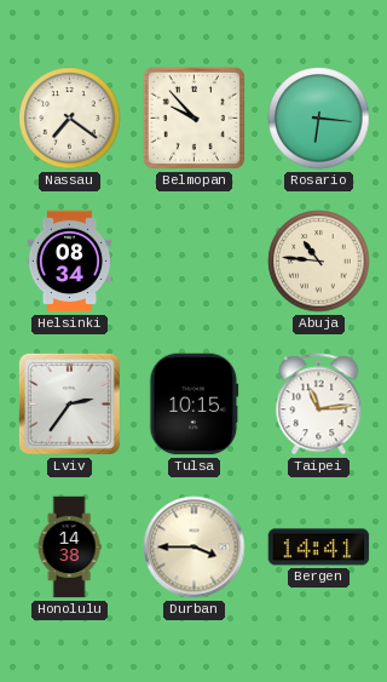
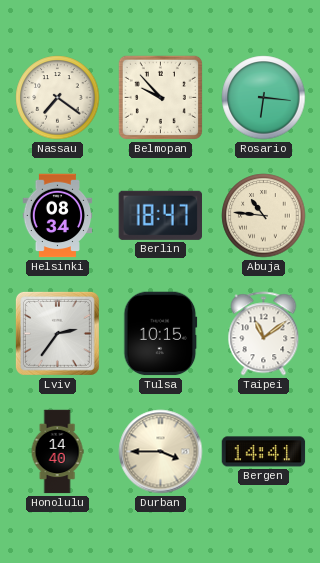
Berlin: none -> 18:47
Taipei: 11:14 -> 11:09
Honolulu: 14:38 -> 14:40
